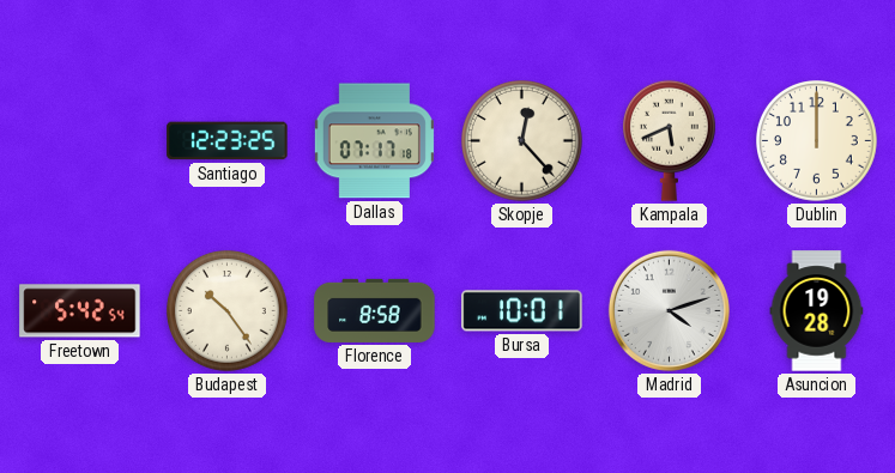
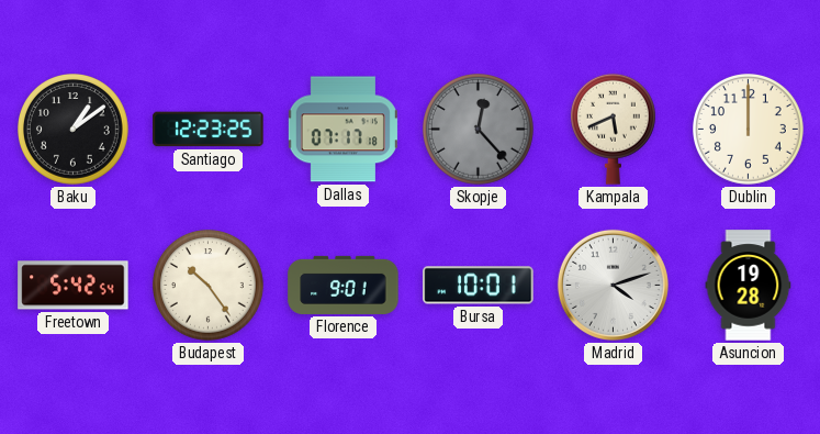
Baku: none -> 1:09
Skopje dial: cream -> grey
Florence: 8:58 -> 9:01
